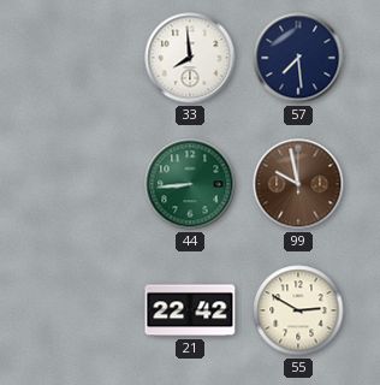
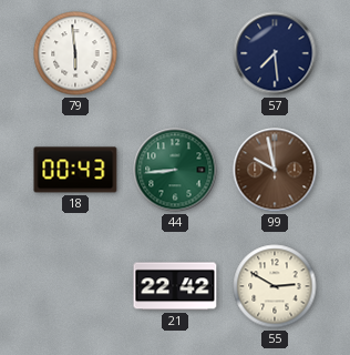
79: none -> 5:59
33: 7:59 -> none
18: none -> 00:43
